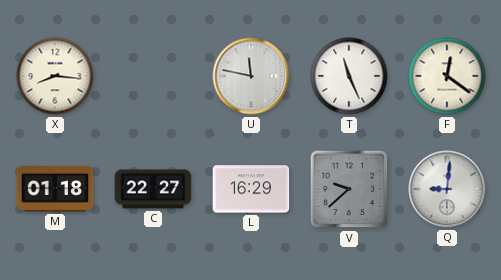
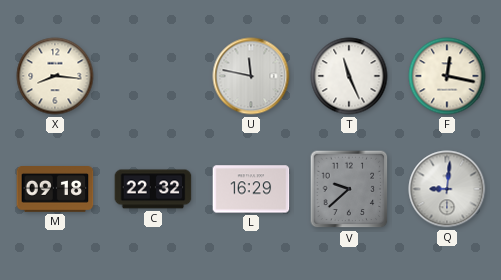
F: 12:21 -> 12:17
M: 01:18 -> 09:18
C: 22:27 -> 22:32
